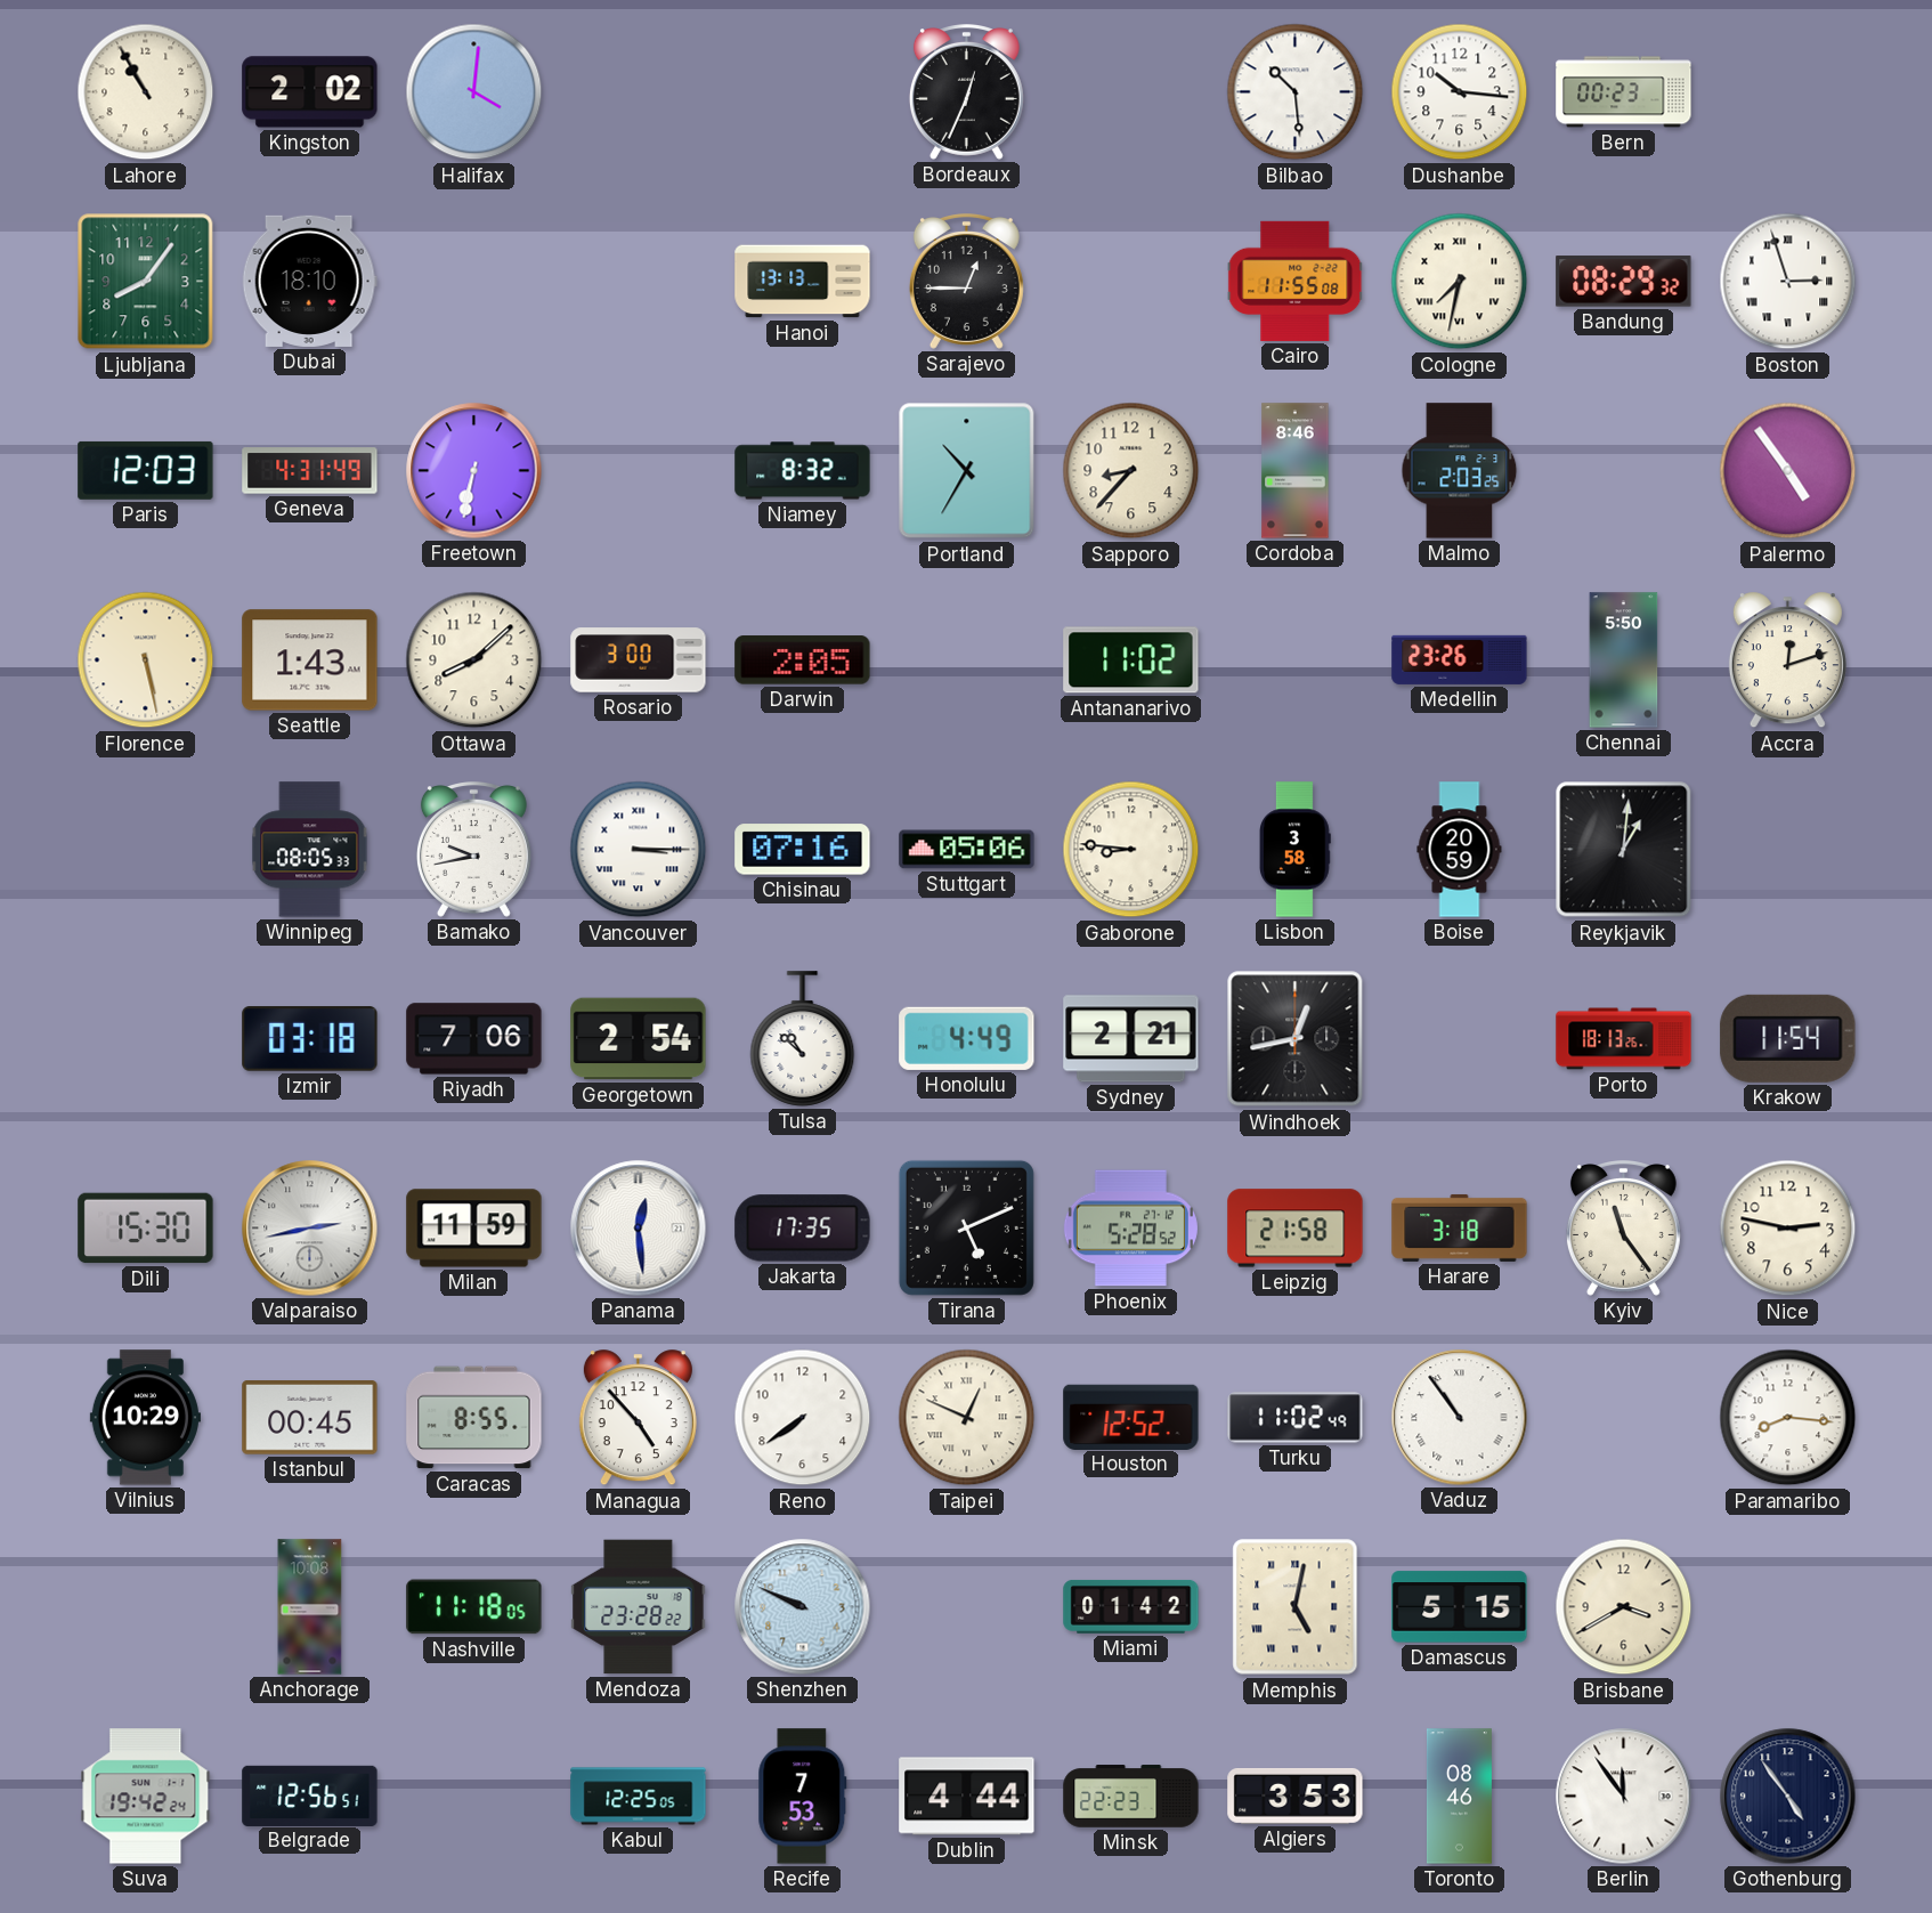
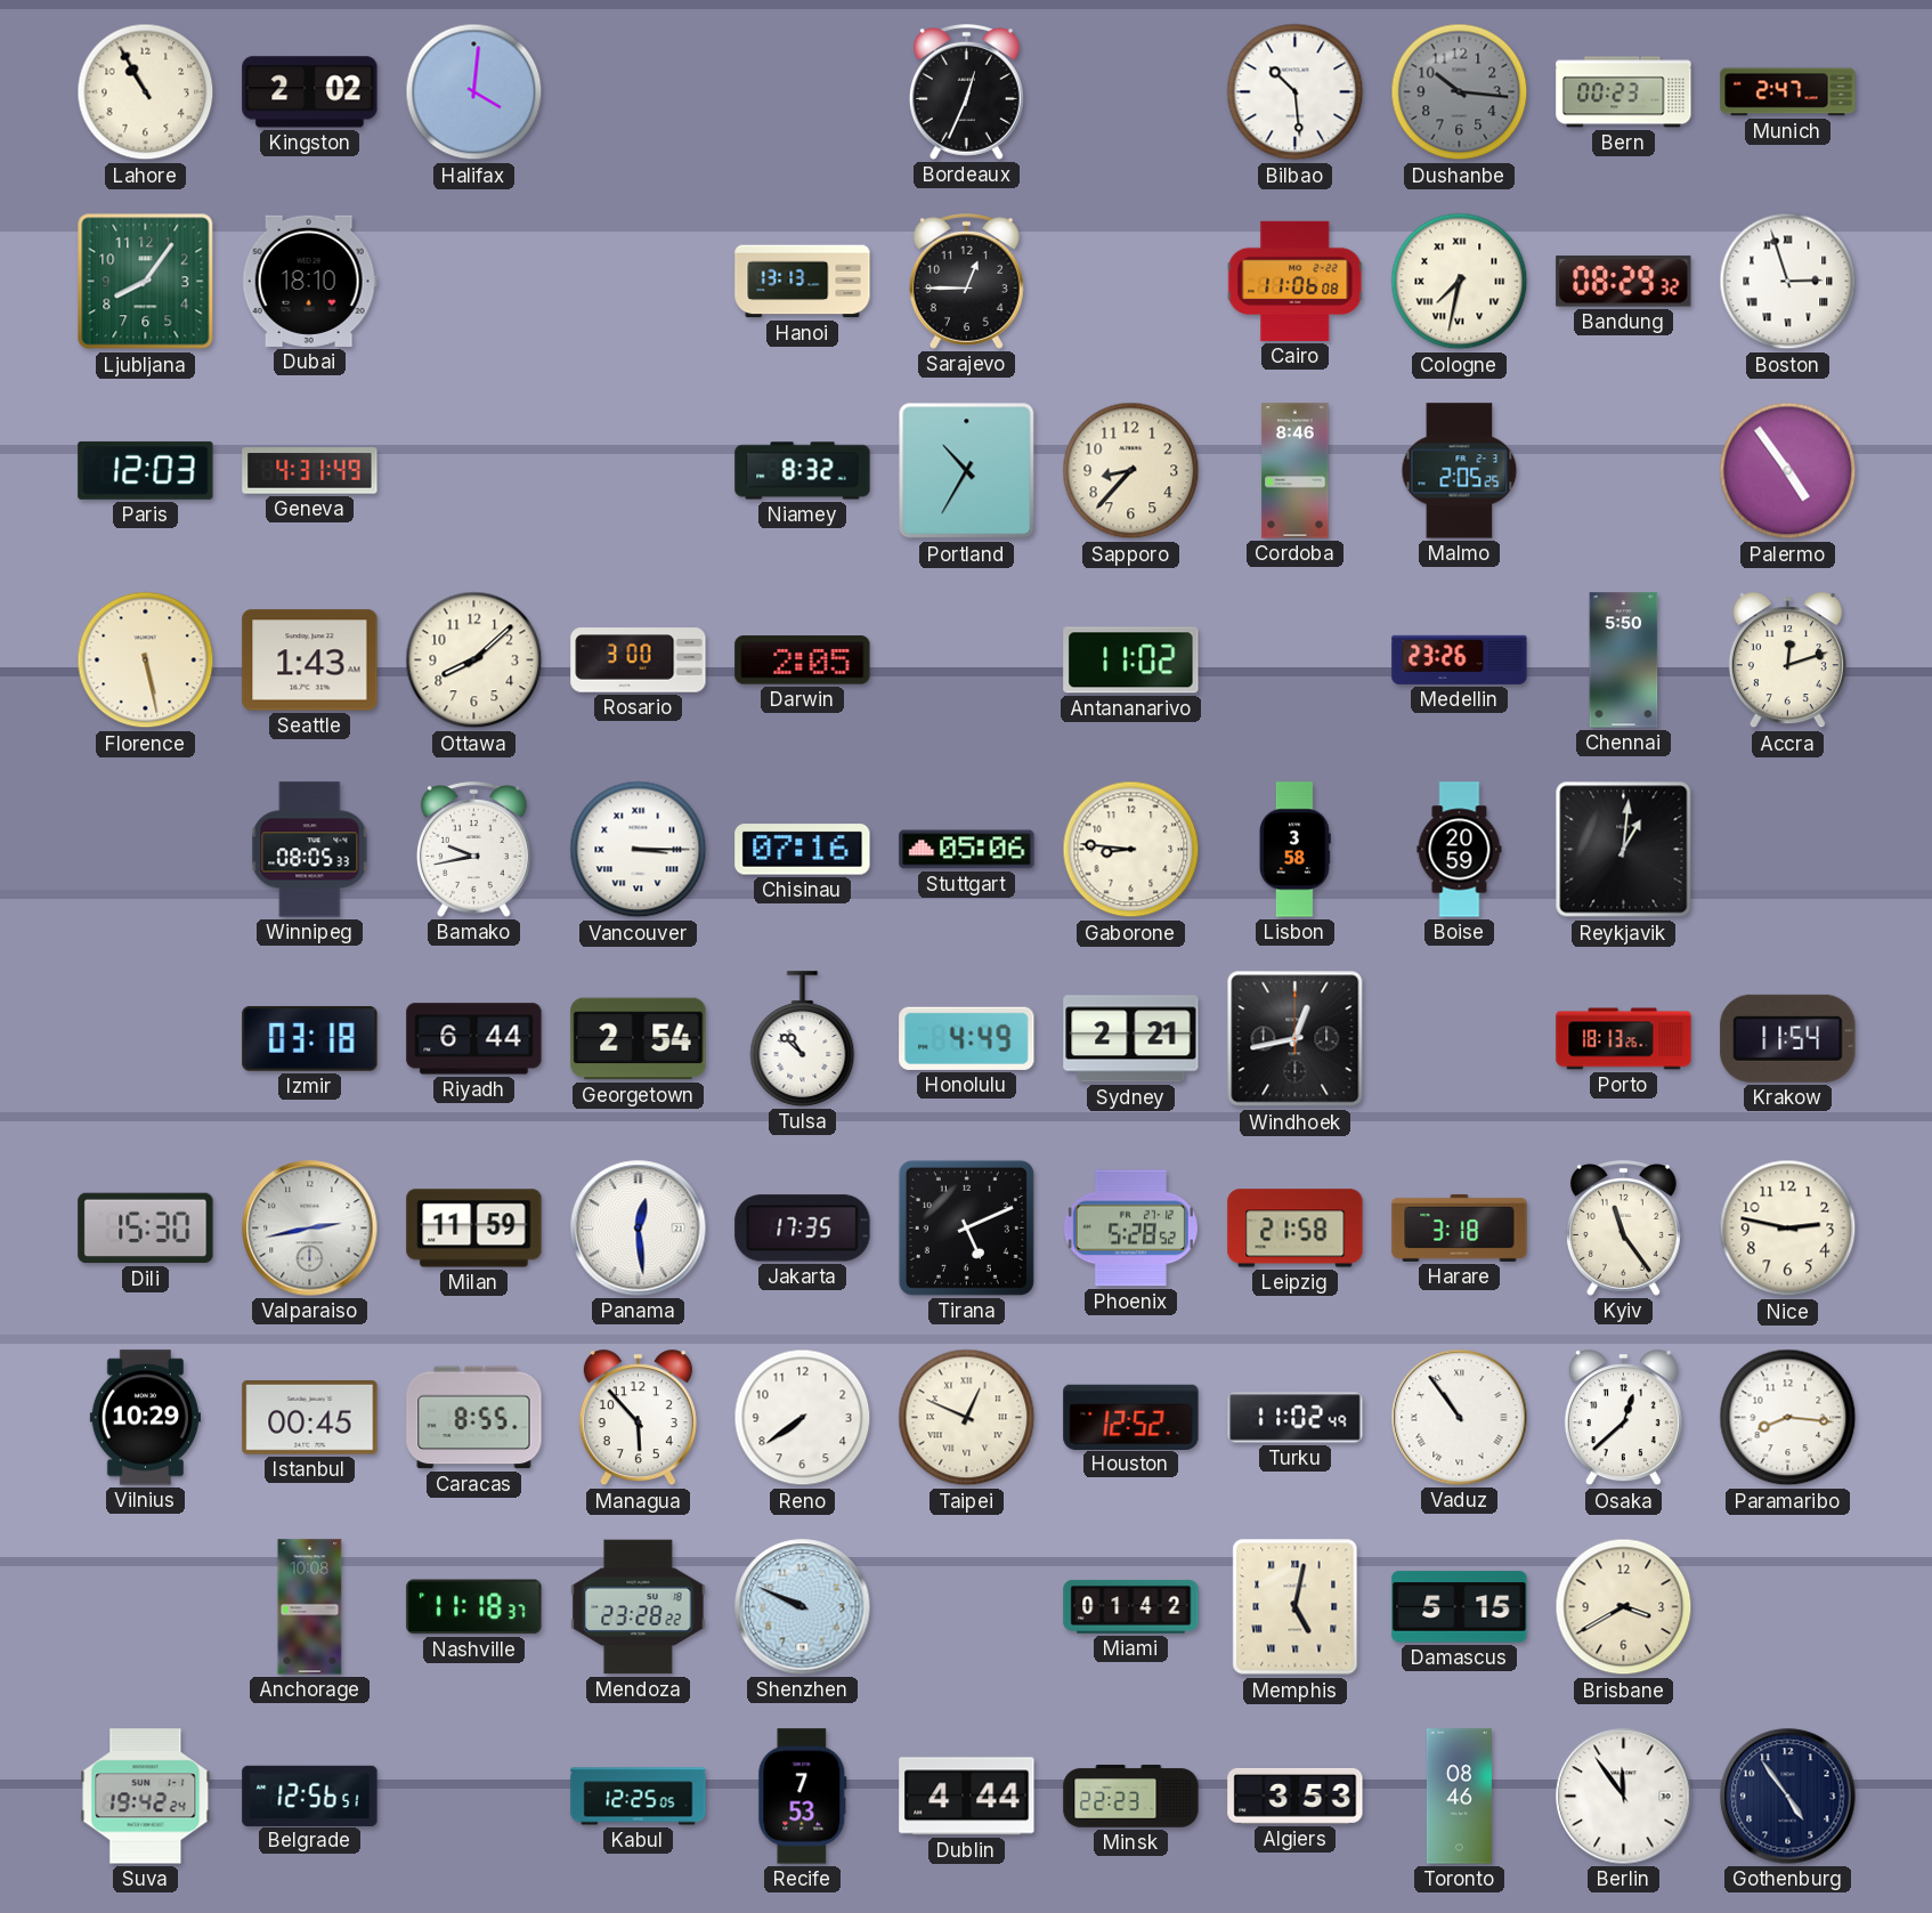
Dushanbe dial: white -> grey
Munich: none -> 2:47
Cairo: 11:55 -> 11:06
Freetown: 6:32 -> none
Malmo: 2:03 -> 2:05
Riyadh: 7:06 -> 6:44
Managua: 4:53 -> 5:53
Osaka: none -> 12:38
Nashville: 11:18:05 -> 11:18:37
